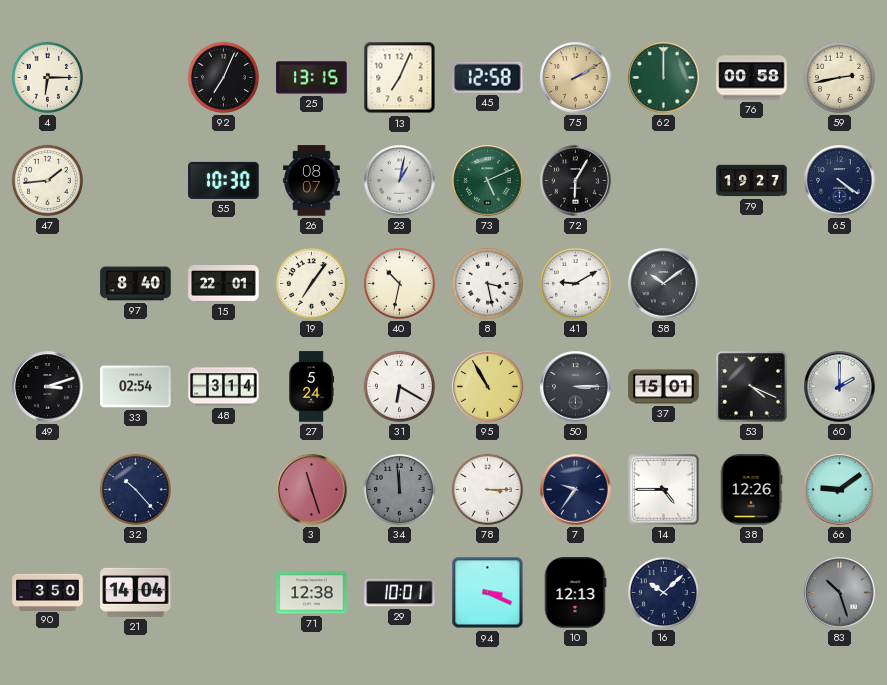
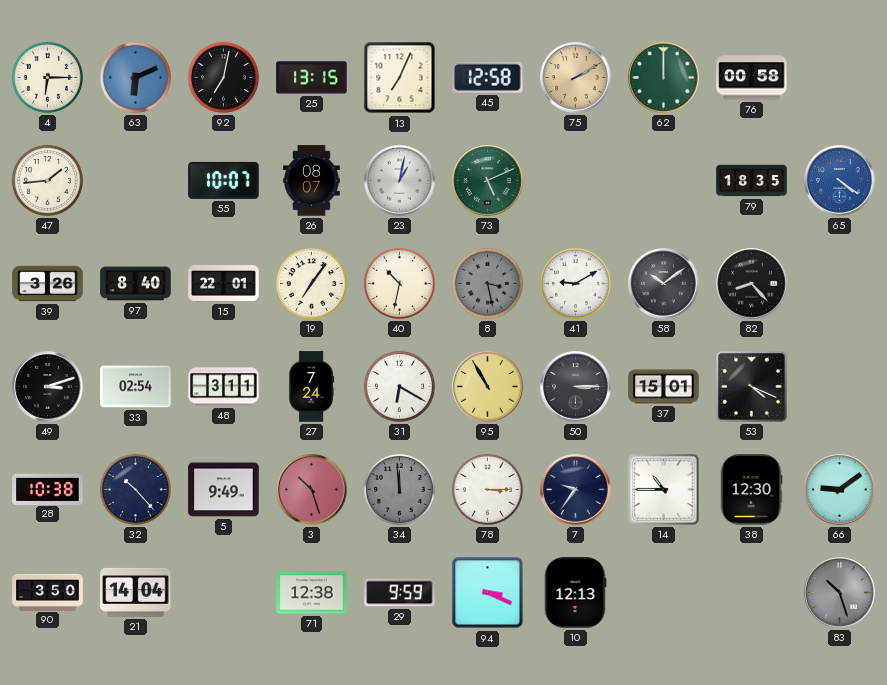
63: none -> 6:11
92: 7:04 -> 7:02
59: 2:43 -> none
55: 10:30 -> 10:07
72: 6:05 -> none
79: 19:27 -> 18:35
65 dial: navy -> blue
39: none -> 3:26
8 dial: white -> grey
82: none -> 8:23
48: 3:14 -> 3:11
27: 5:24 -> 7:24
60: 2:00 -> none
28: none -> 10:38
5: none -> 9:49
3: 11:27 -> 10:27
14: 4:45 -> 10:45
38: 12:26 -> 12:30
29: 10:01 -> 9:59
16: 10:08 -> none
